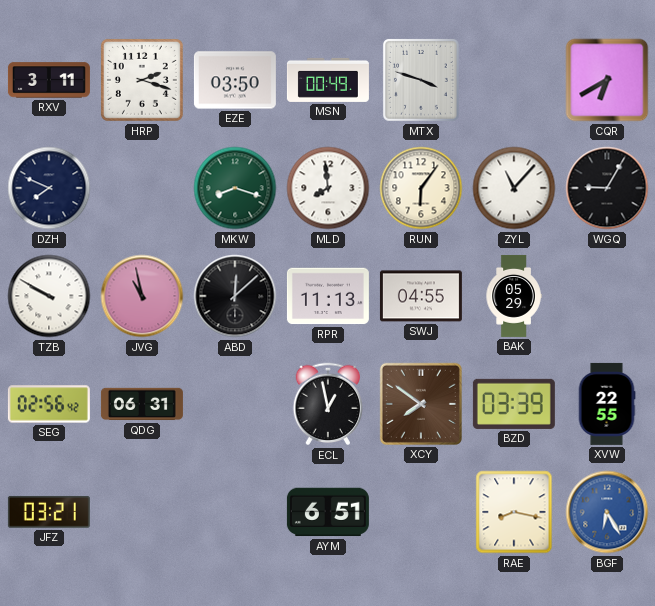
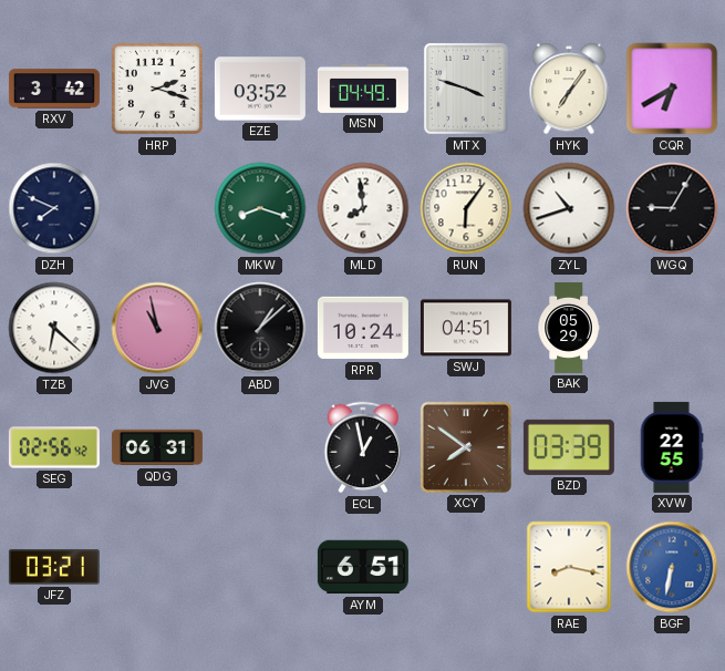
RXV: 3:11 -> 3:42
EZE: 03:50 -> 03:52
MSN: 00:49 -> 04:49
HYK: none -> 7:06
ZYL: 11:07 -> 10:42
TZB: 9:50 -> 6:22
ABD: 12:08 -> 1:08
RPR: 11:13 -> 10:24
SWJ: 04:55 -> 04:51
BGF: 6:25 -> 6:32
